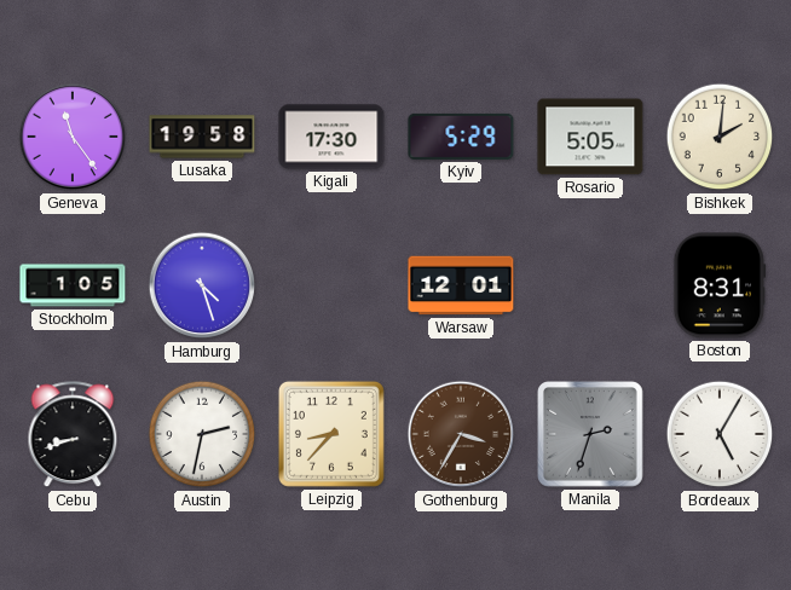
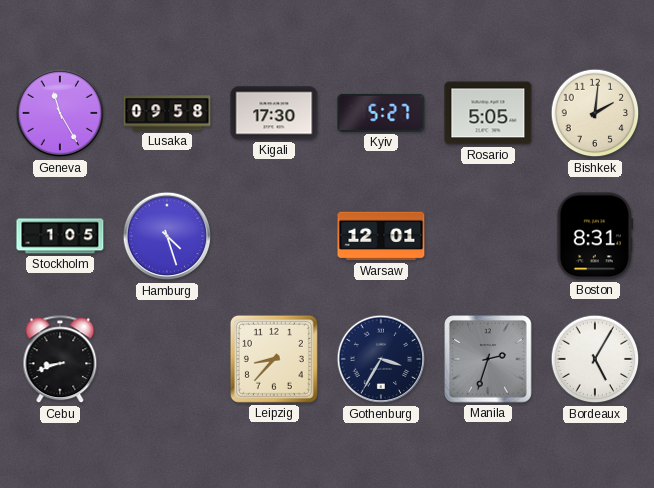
Geneva: 11:24 -> 11:25
Lusaka: 19:58 -> 09:58
Kyiv: 5:29 -> 5:27
Austin: 2:32 -> none
Gothenburg dial: brown -> navy
